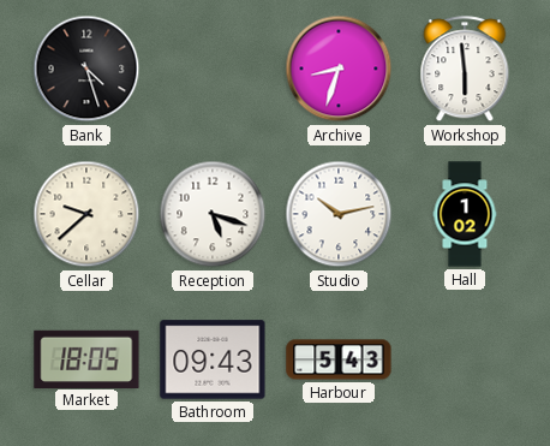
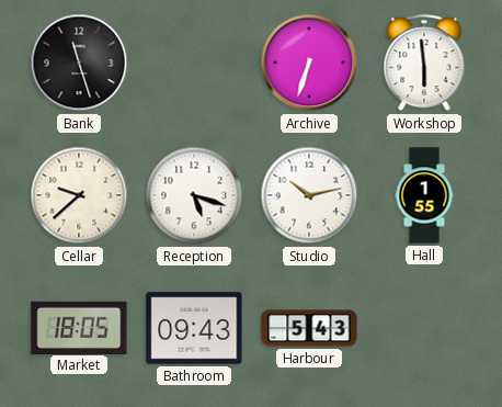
Bank: 4:27 -> 11:27
Archive: 8:33 -> 6:33
Hall: 1:02 -> 1:55
